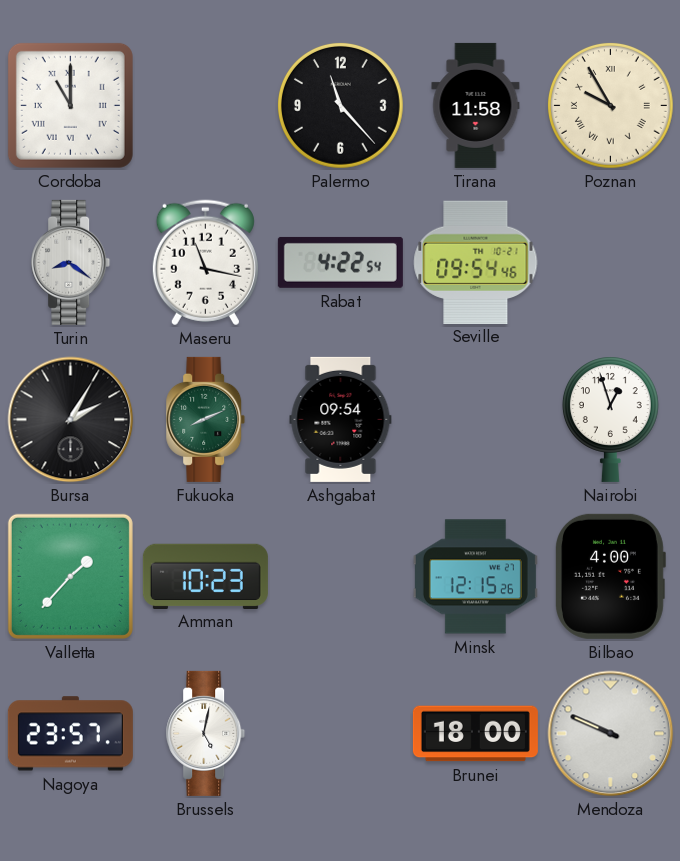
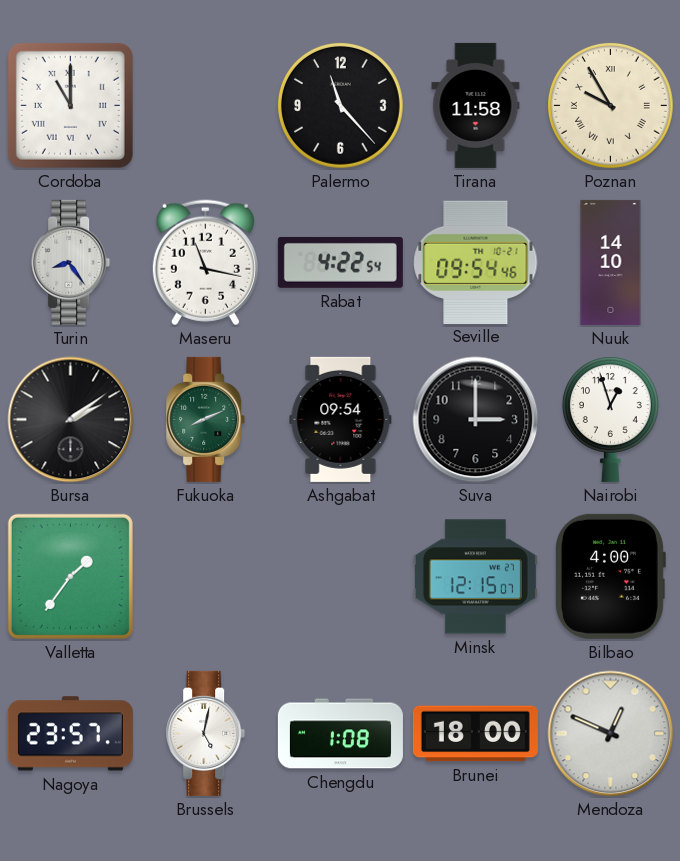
Turin: 8:21 -> 8:24
Nuuk: none -> 14:10
Bursa: 2:05 -> 2:09
Suva: none -> 3:00
Valletta: 1:37 -> 1:36
Amman: 10:23 -> none
Minsk: 12:15:26 -> 12:15:07
Chengdu: none -> 1:08
Mendoza: 9:49 -> 12:49
